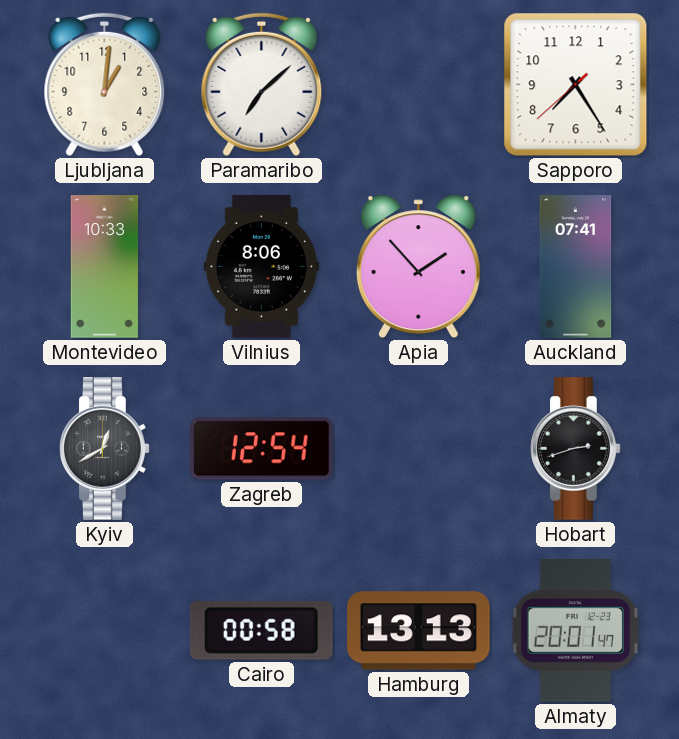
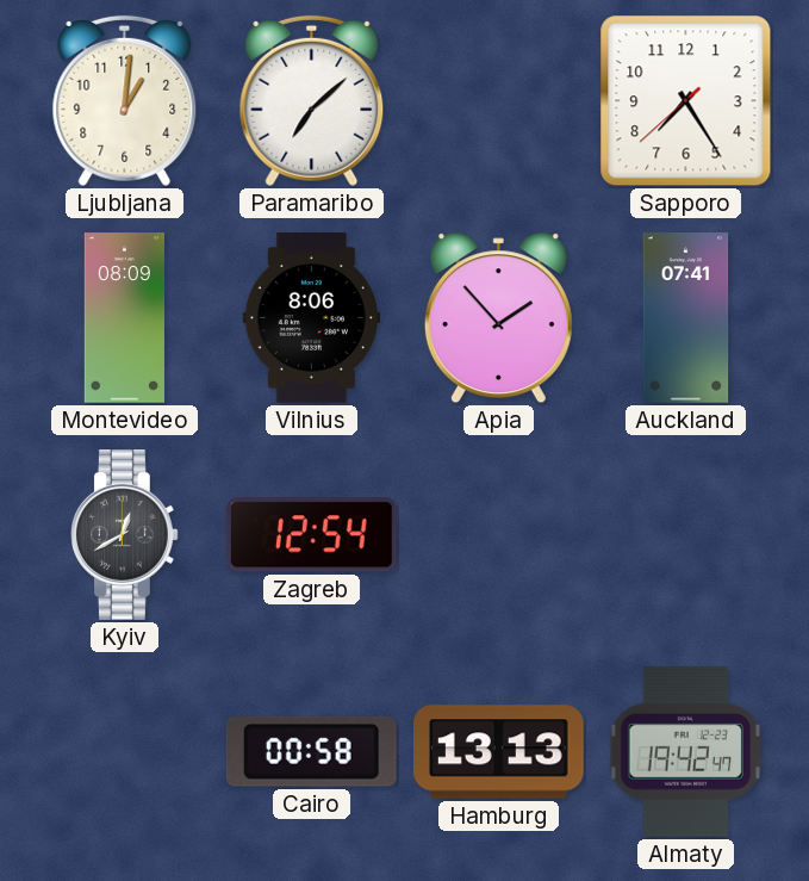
Montevideo: 10:33 -> 08:09
Hobart: 2:42 -> none
Almaty: 20:01 -> 19:42
